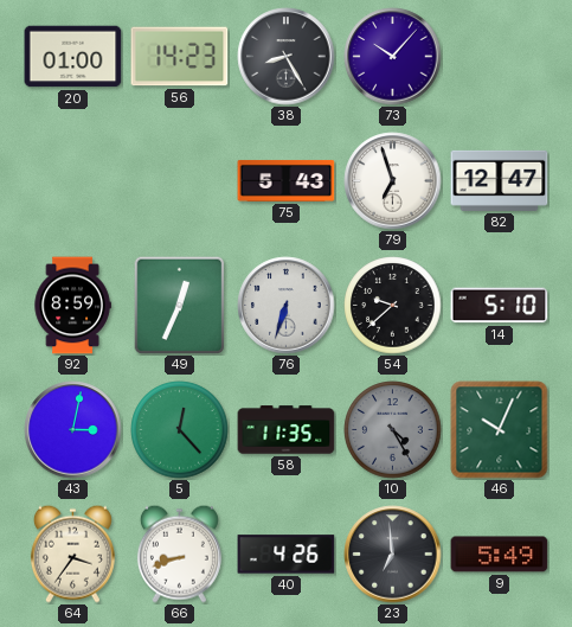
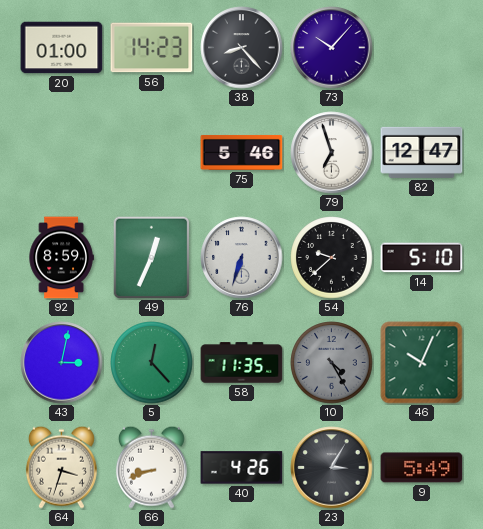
38: 8:25 -> 8:23
75: 5:43 -> 5:46
64: 3:36 -> 3:33
23: 6:59 -> 3:05
